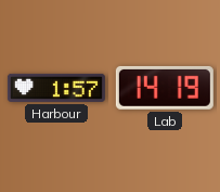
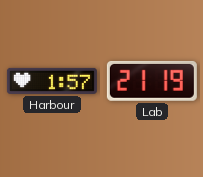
Lab: 14:19 -> 21:19
